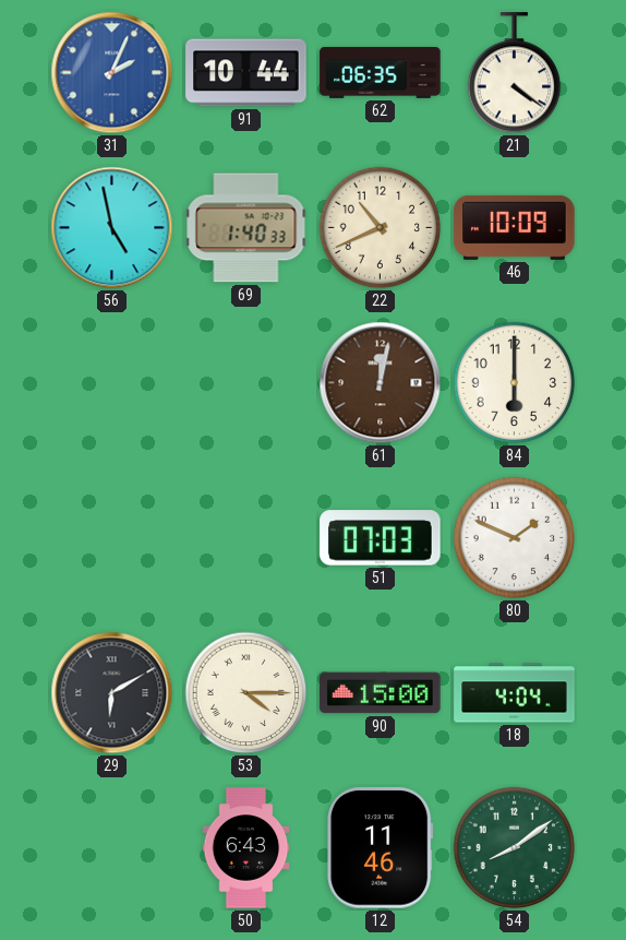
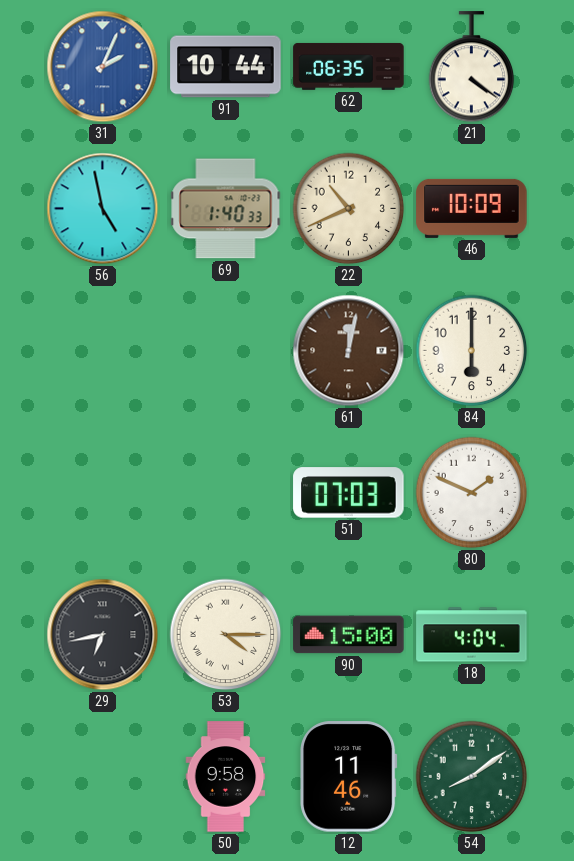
29: 6:10 -> 6:43
50: 6:43 -> 9:58
